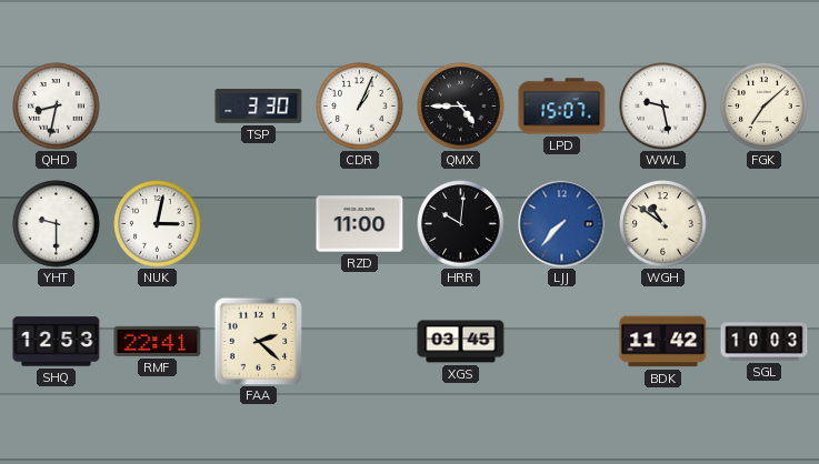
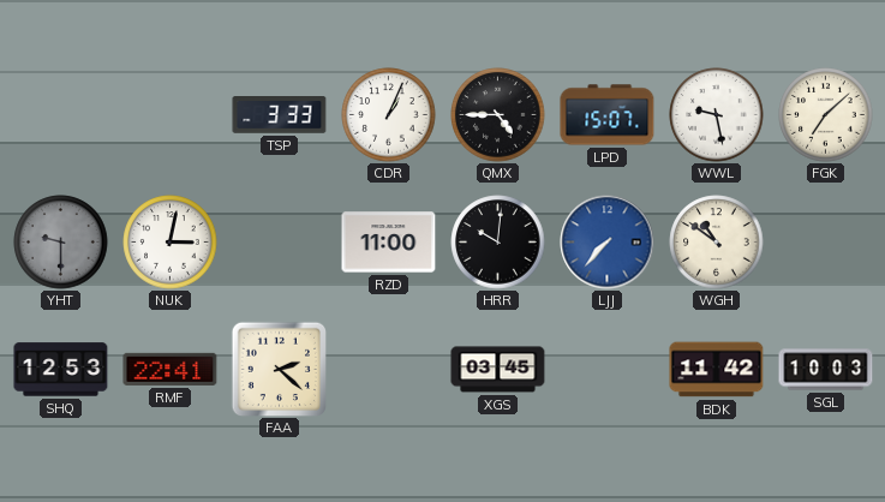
QHD: 8:32 -> none
TSP: 3:30 -> 3:33
YHT dial: white -> grey
